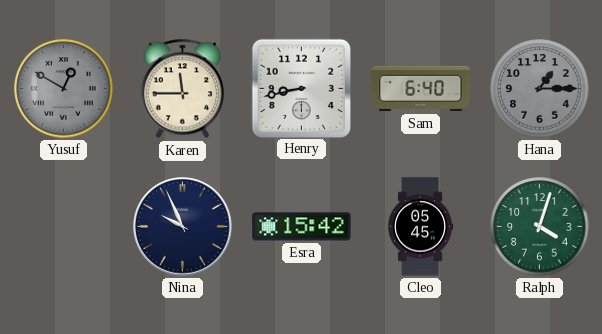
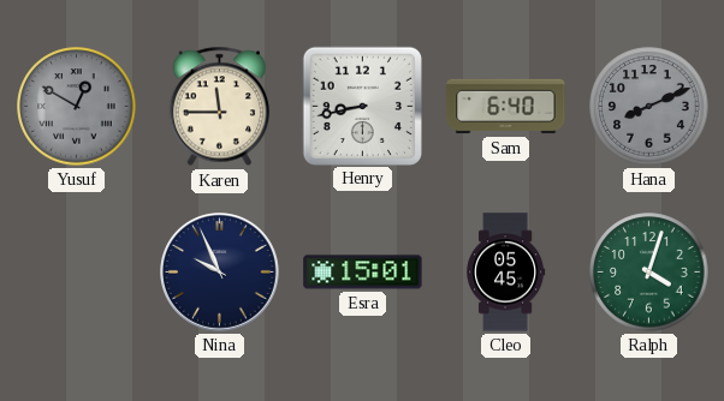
Hana: 1:15 -> 8:11
Esra: 15:42 -> 15:01
